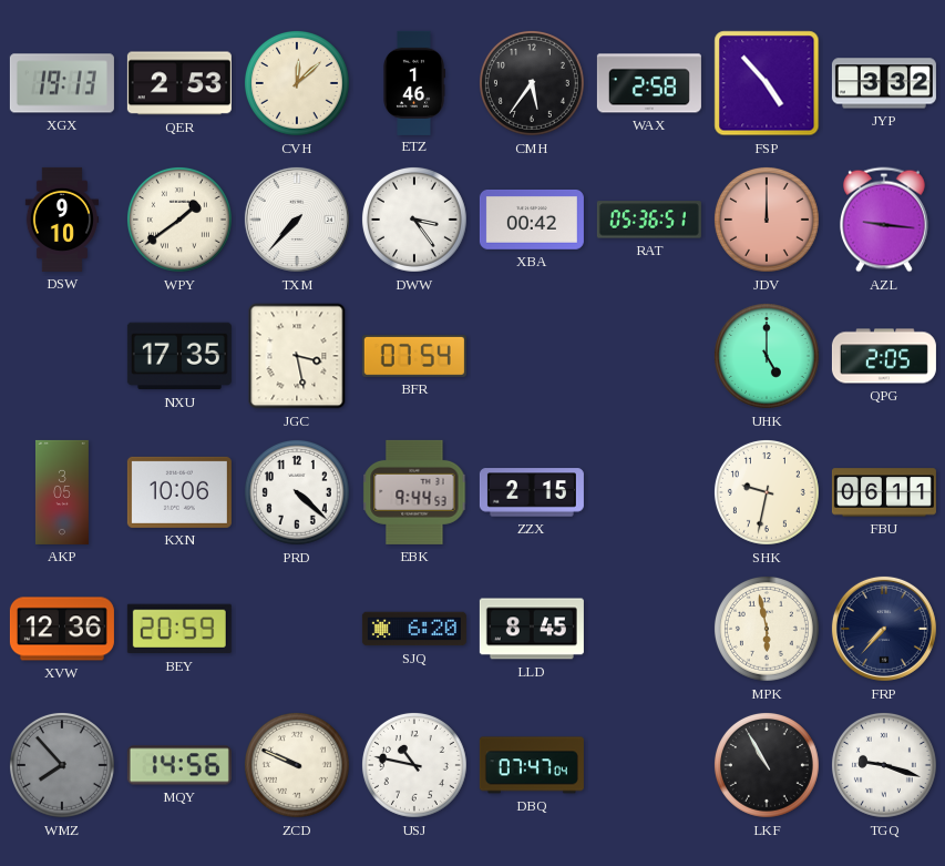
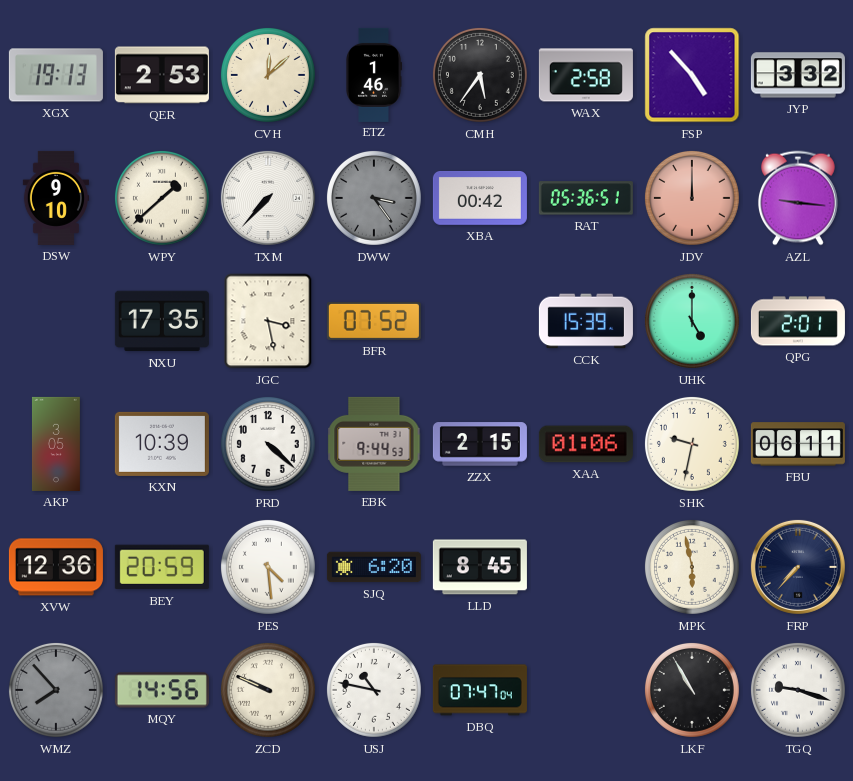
WPY: 1:39 -> 1:38
DWW dial: white -> grey
BFR: 07:54 -> 07:52
CCK: none -> 15:39
QPG: 2:05 -> 2:01
KXN: 10:06 -> 10:39
XAA: none -> 01:06
PES: none -> 4:29
